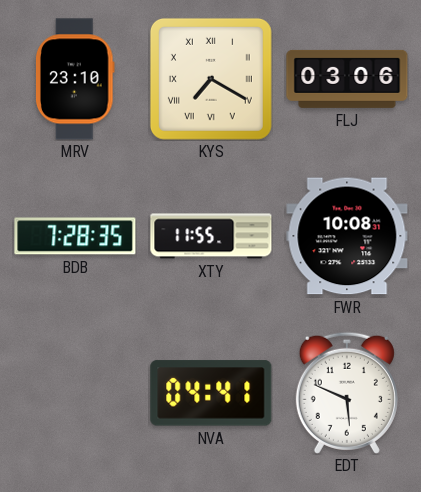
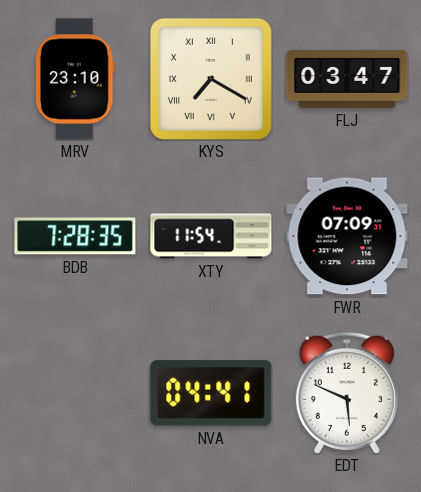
FLJ: 03:06 -> 03:47
XTY: 11:55 -> 11:54
FWR: 10:08 -> 07:09
